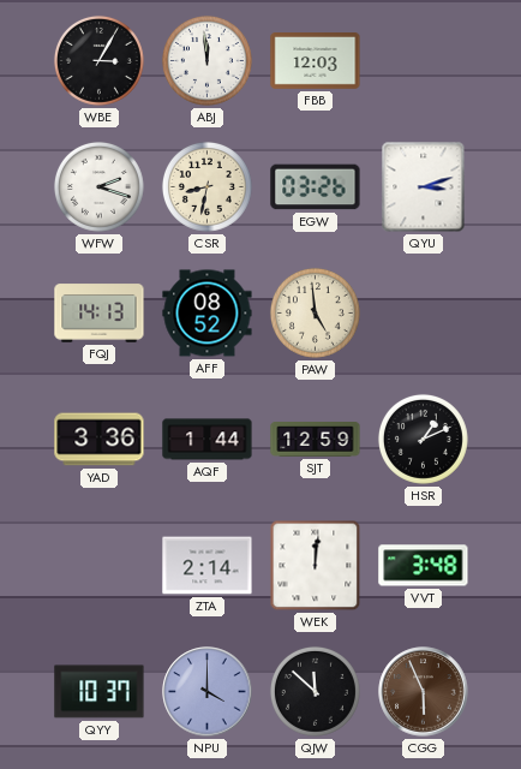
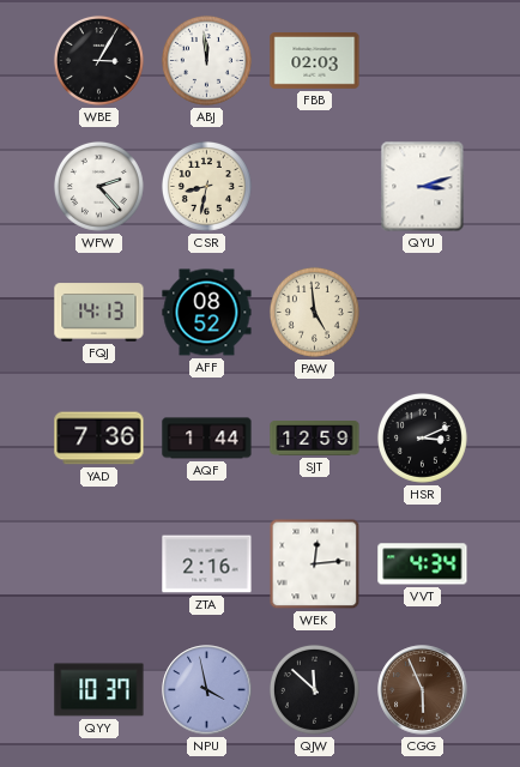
FBB: 12:03 -> 02:03
WFW: 2:18 -> 2:23
EGW: 03:26 -> none
YAD: 3:36 -> 7:36
HSR: 1:11 -> 3:11
ZTA: 2:14 -> 2:16
WEK: 12:01 -> 12:14
VVT: 3:48 -> 4:34
NPU: 4:00 -> 3:58
